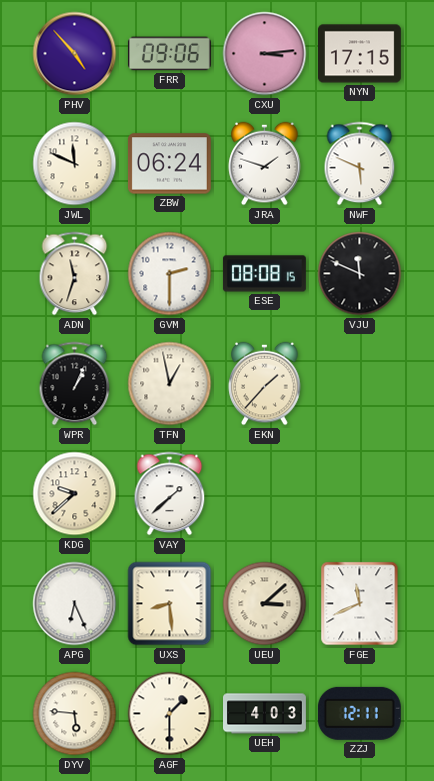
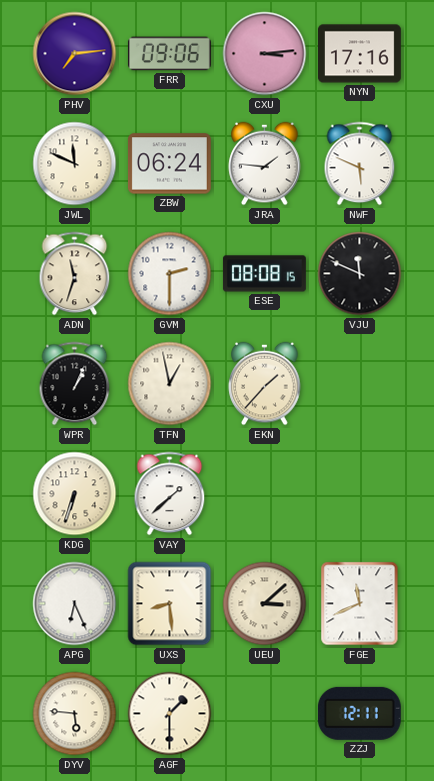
PHV: 4:53 -> 7:14
NYN: 17:15 -> 17:16
JRA: 1:48 -> 1:46
KDG: 9:38 -> 6:33
UEH: 4:03 -> none
